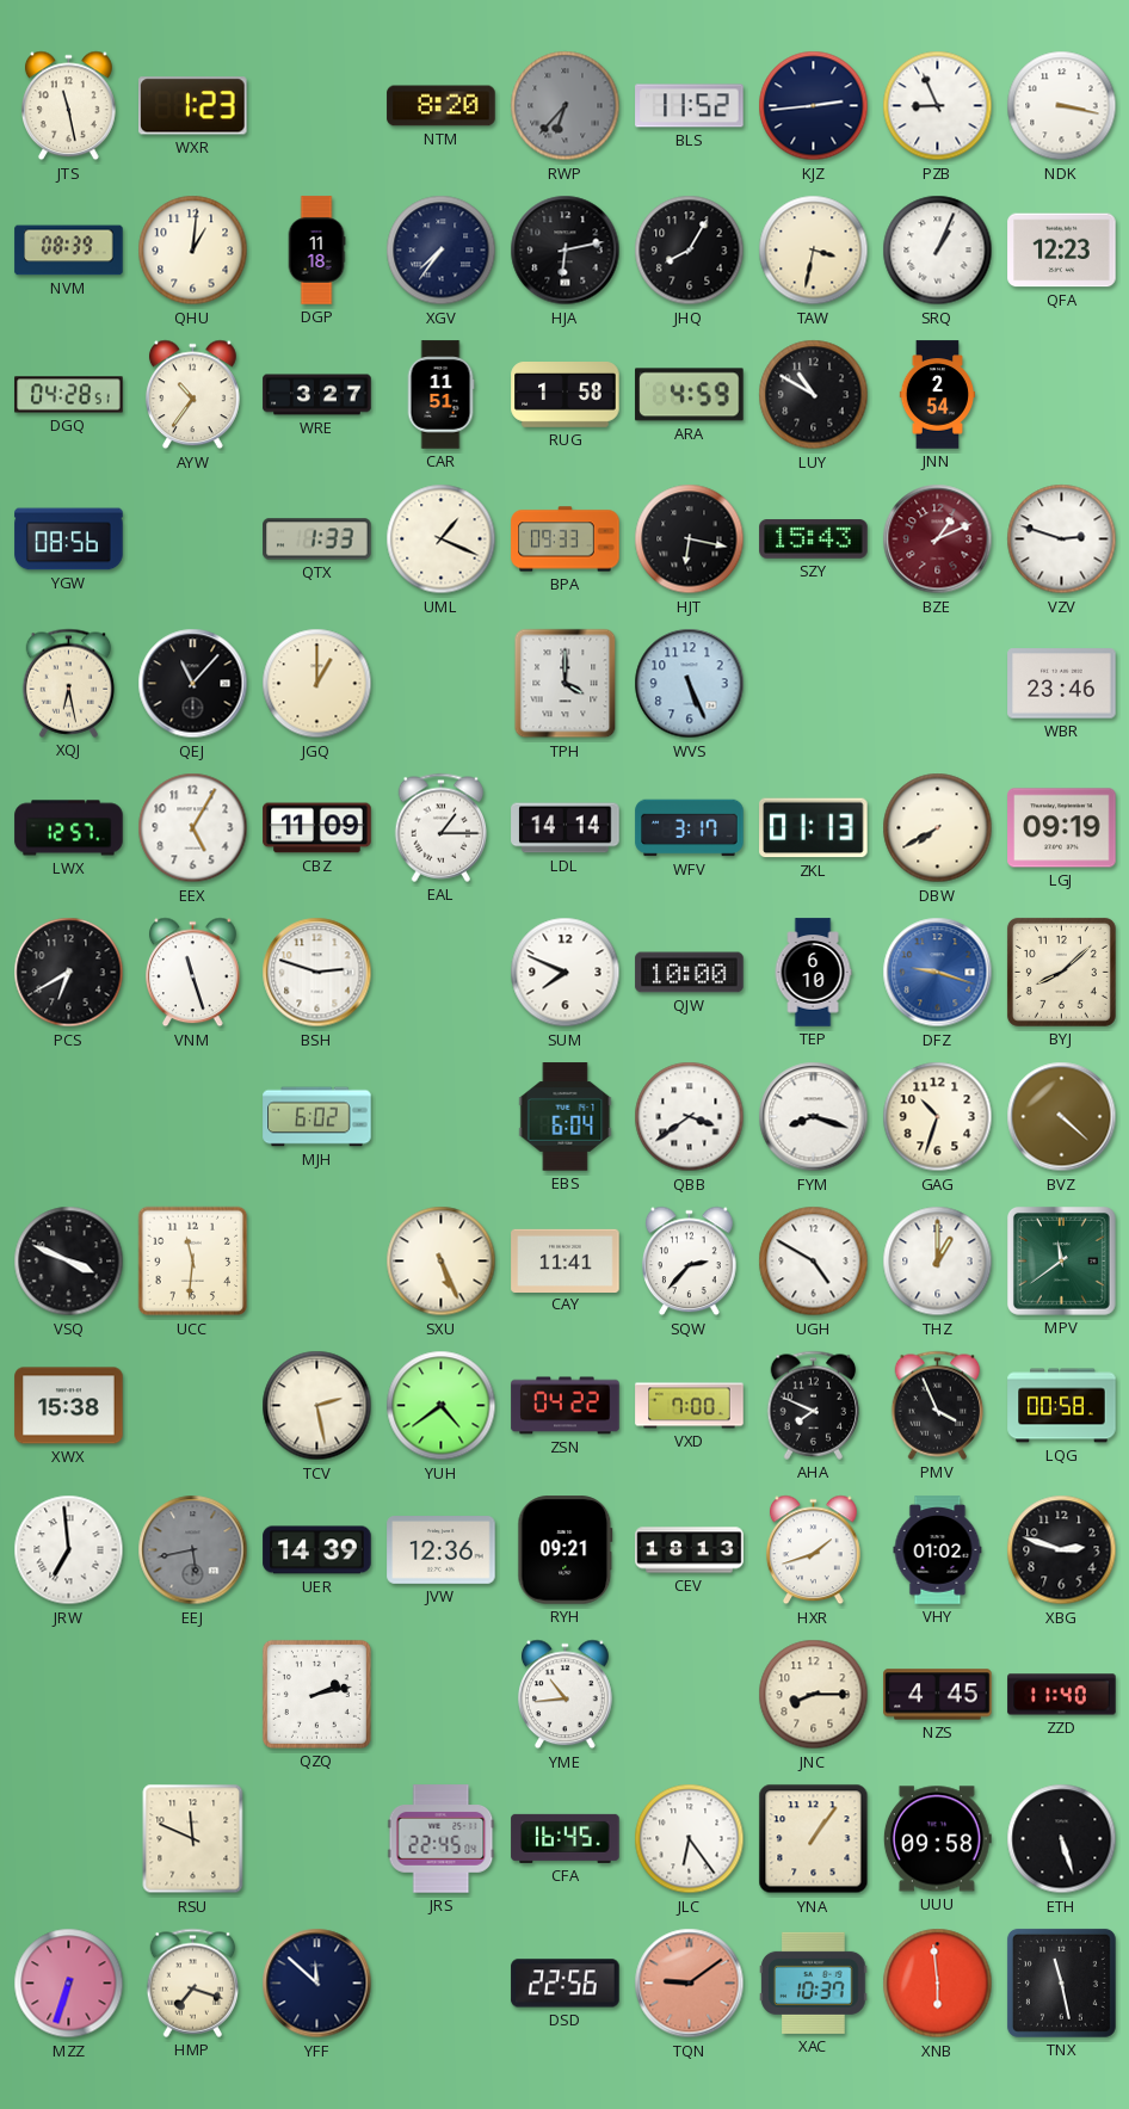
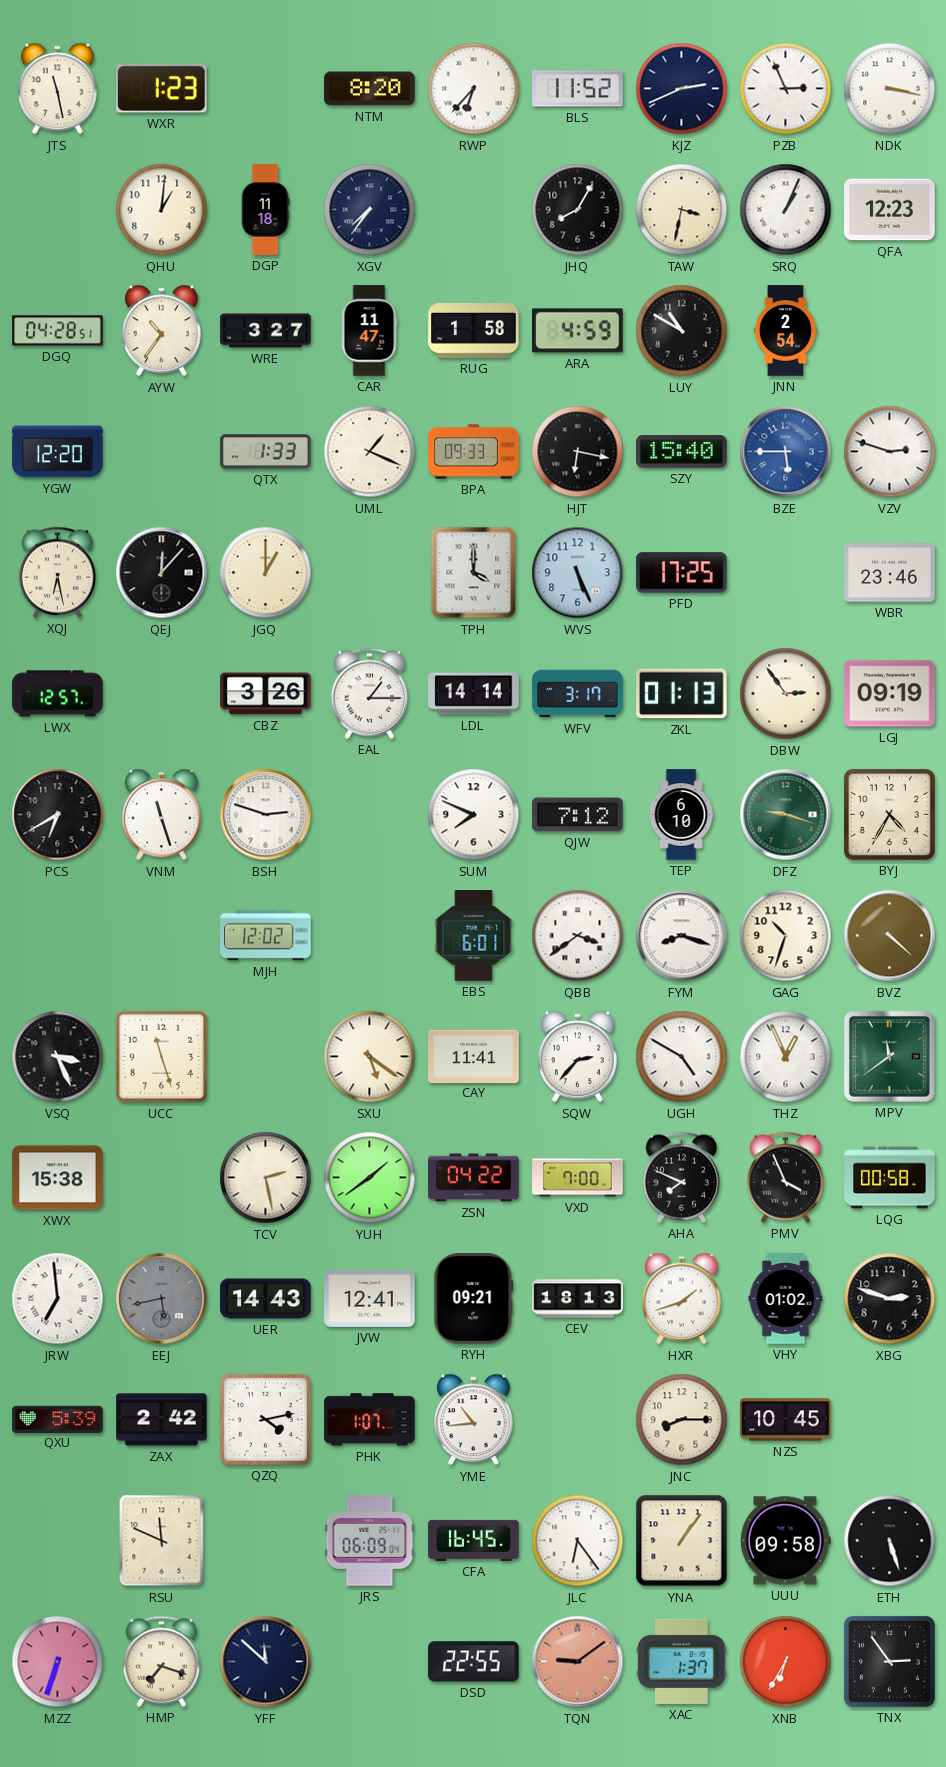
RWP dial: grey -> white
KJZ: 2:44 -> 2:41
PZB: 8:56 -> 2:56
NVM: 08:39 -> none
HJA: 6:13 -> none
CAR: 11:51 -> 11:47
YGW: 08:56 -> 12:20
SZY: 15:43 -> 15:40
BZE: 1:11 -> 5:45
BZE dial: burgundy -> blue
QEJ: 11:07 -> 12:07
PFD: none -> 17:25
EEX: 5:05 -> none
CBZ: 11:09 -> 3:26
DBW: 7:40 -> 2:54
QJW: 10:00 -> 7:12
DFZ dial: blue -> green
BYJ: 8:08 -> 4:35
MJH: 6:02 -> 12:02
EBS: 6:04 -> 6:01
VSQ: 3:49 -> 3:26
UCC: 11:31 -> 11:27
SXU: 5:26 -> 5:21
THZ: 1:00 -> 12:56
YUH: 4:39 -> 1:39
UER: 14:39 -> 14:43
JVW: 12:36 -> 12:41
QXU: none -> 5:39
ZAX: none -> 2:42
QZQ: 2:13 -> 4:13
PHK: none -> 1:07
NZS: 4:45 -> 10:45
ZZD: 11:40 -> none
JRS: 22:45 -> 06:09
DSD: 22:56 -> 22:55
XAC: 10:37 -> 1:37
XNB: 5:59 -> 6:35
TNX: 11:28 -> 2:54
